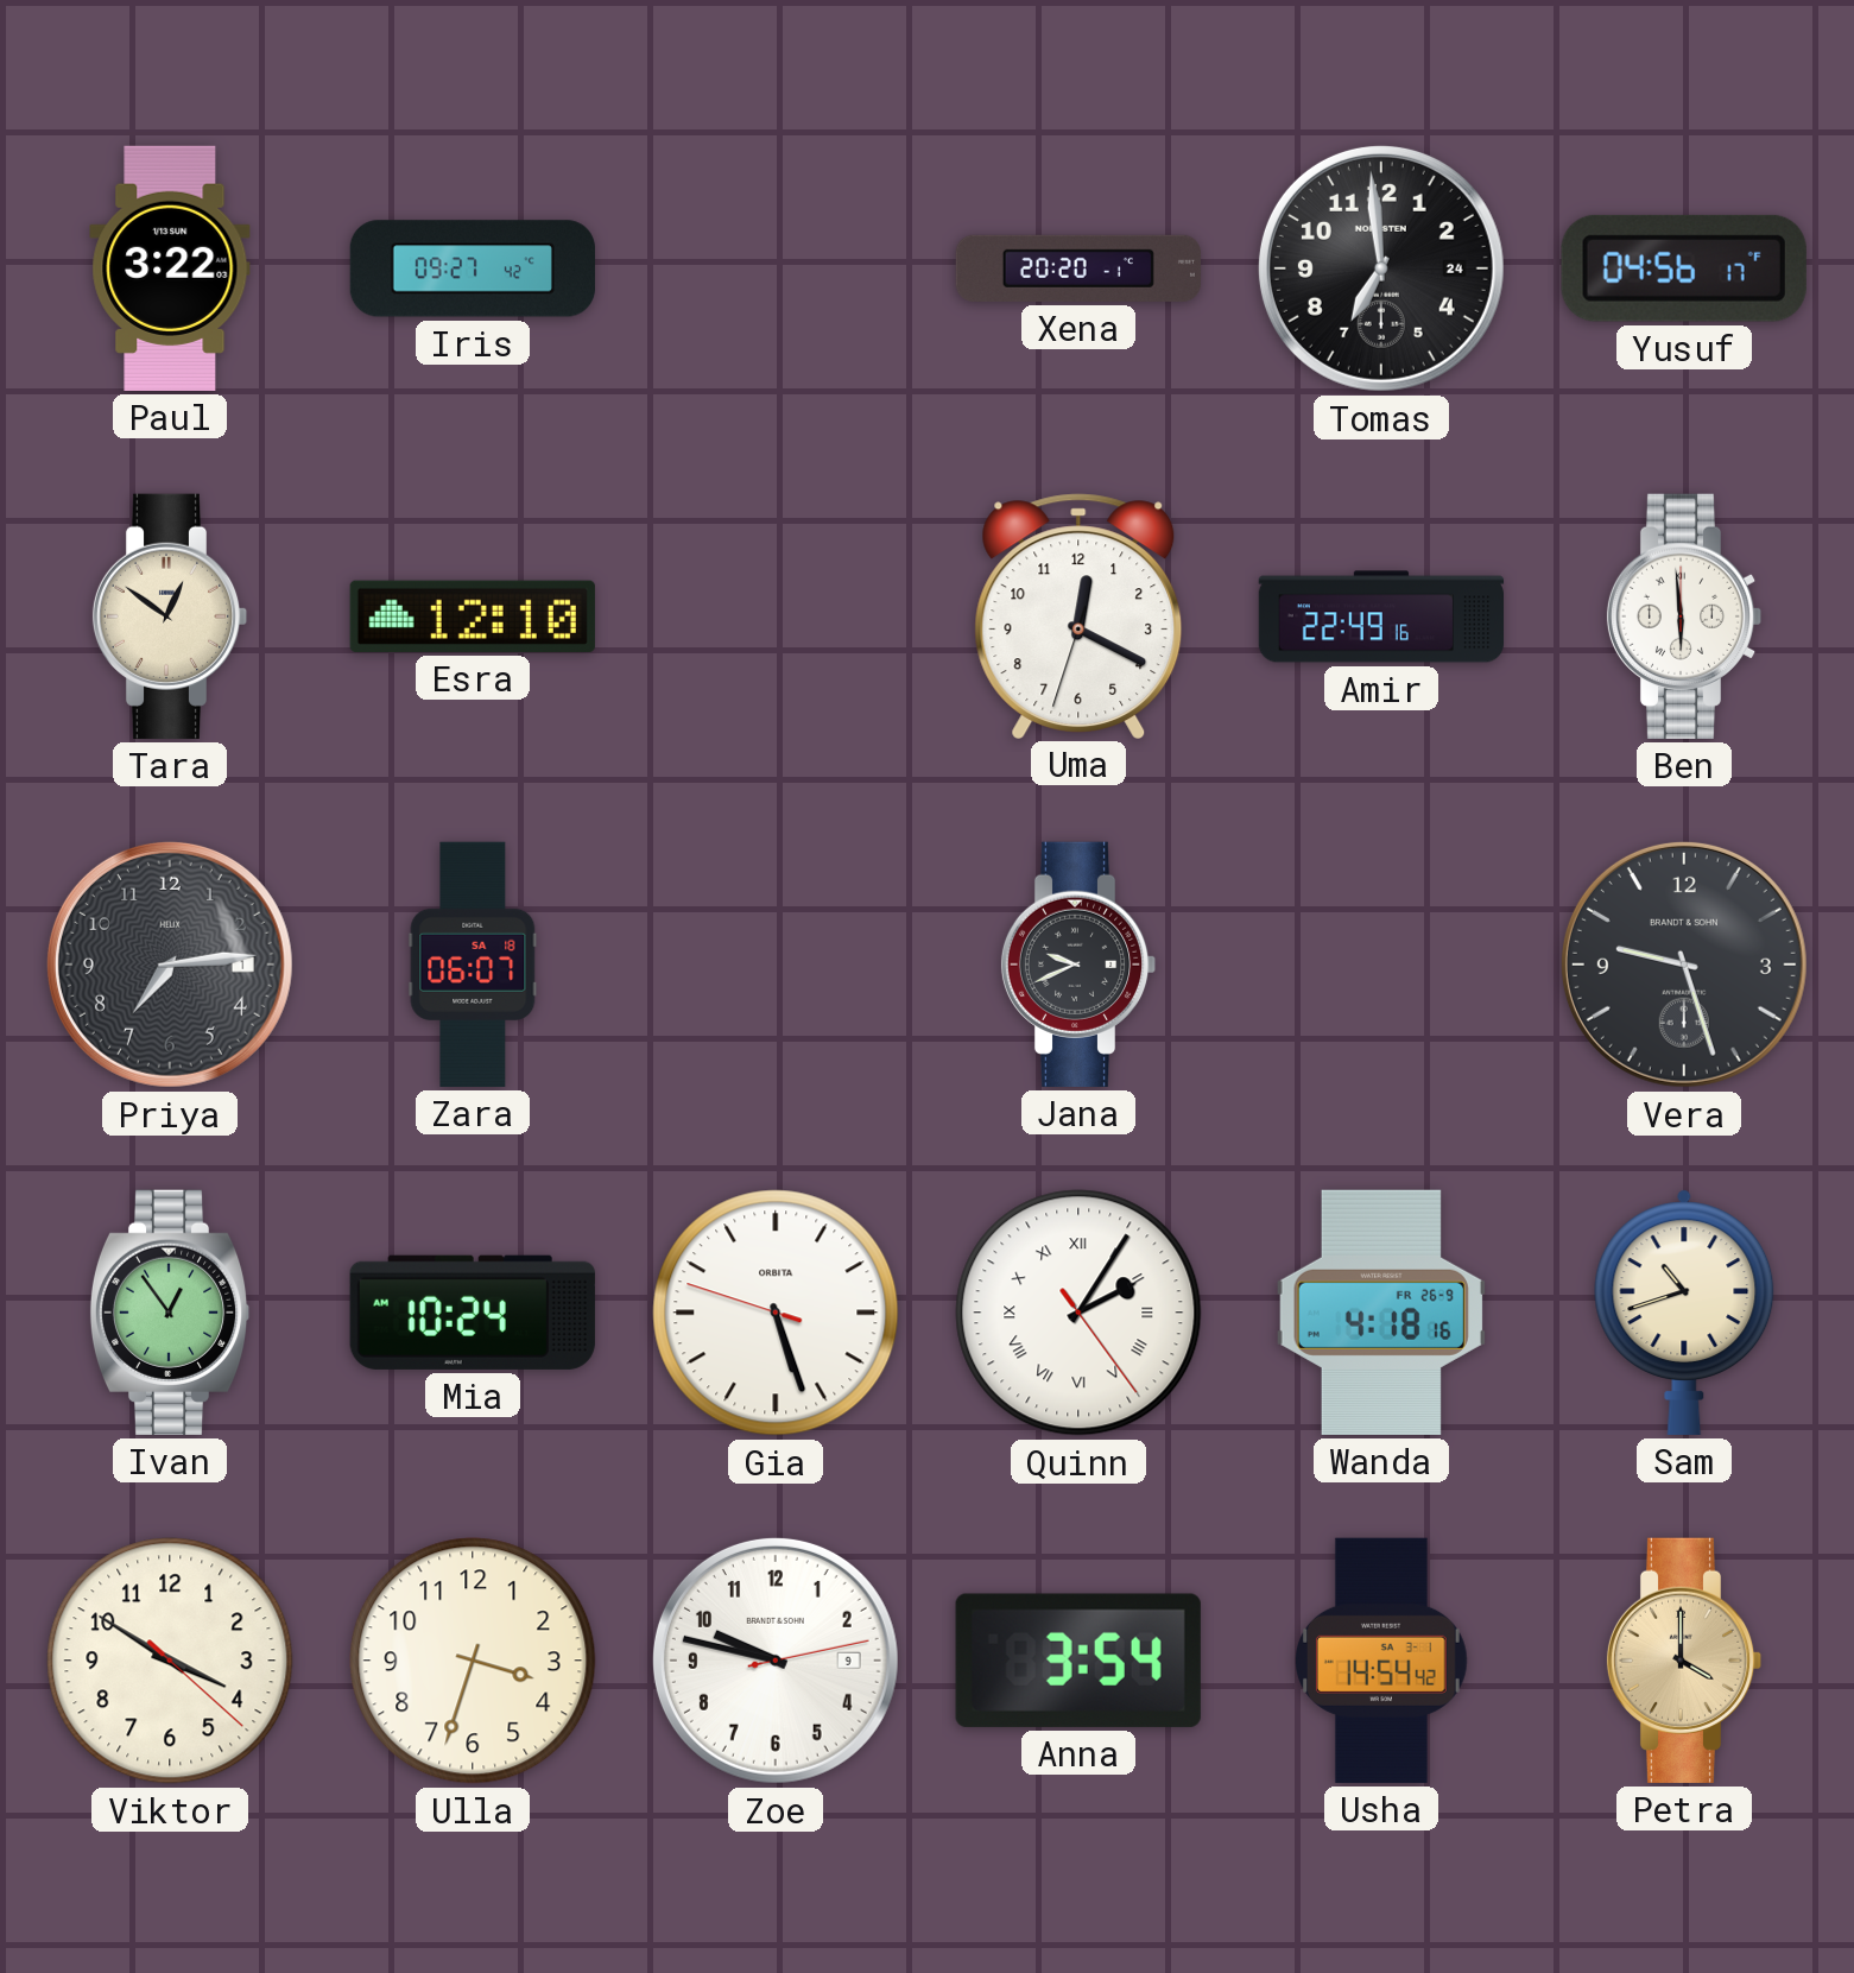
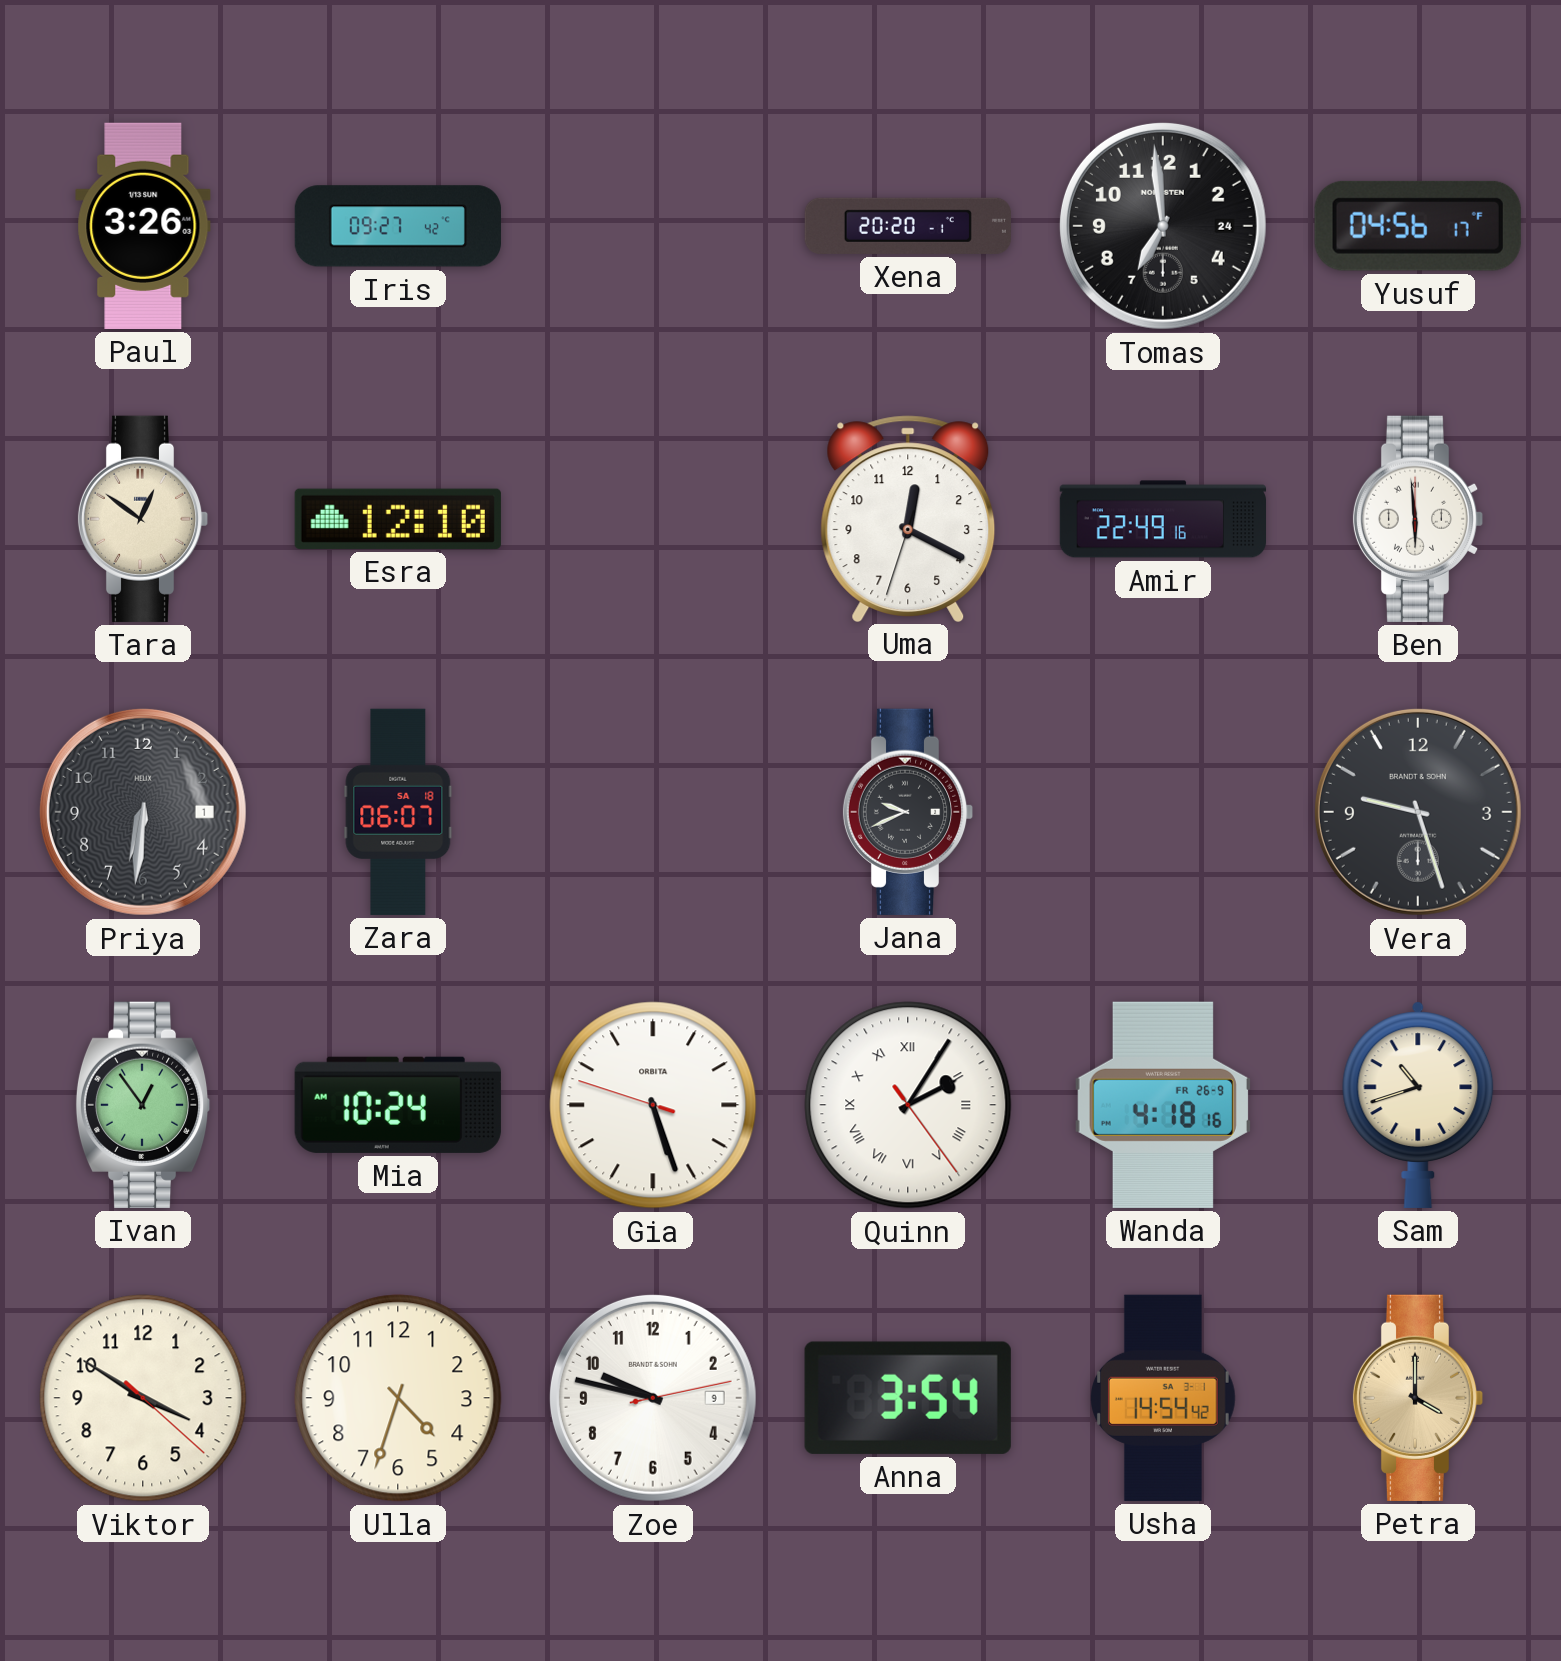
Paul: 3:22 -> 3:26
Priya: 7:14 -> 6:31
Ulla: 3:33 -> 4:33
